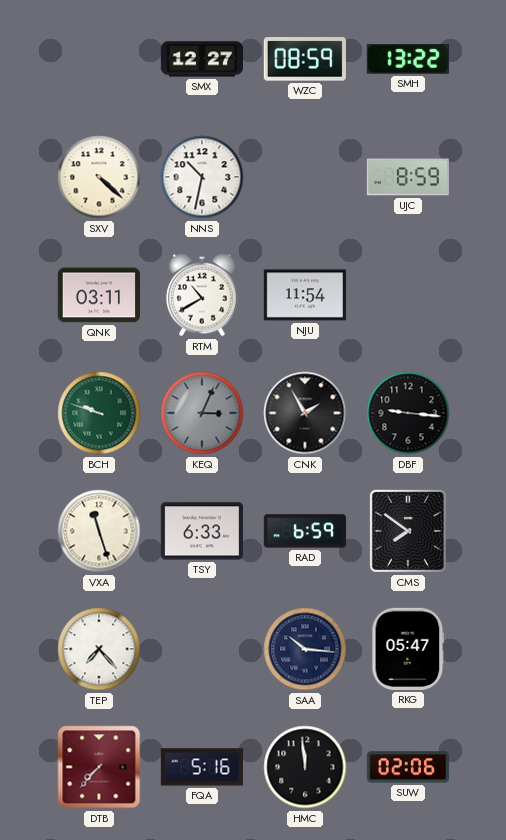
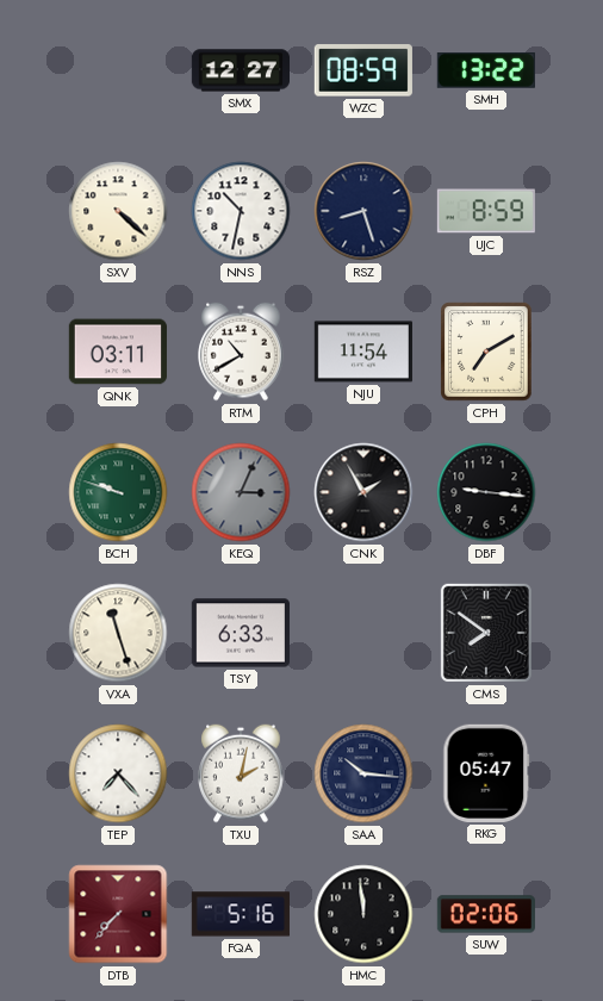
RSZ: none -> 8:27
CPH: none -> 7:10
RAD: 6:59 -> none
TXU: none -> 2:02
